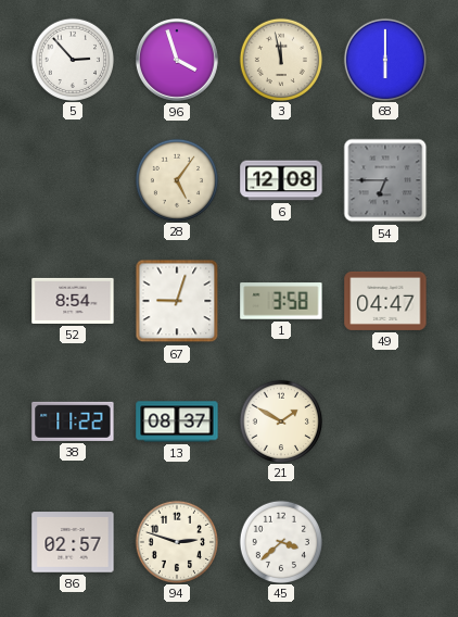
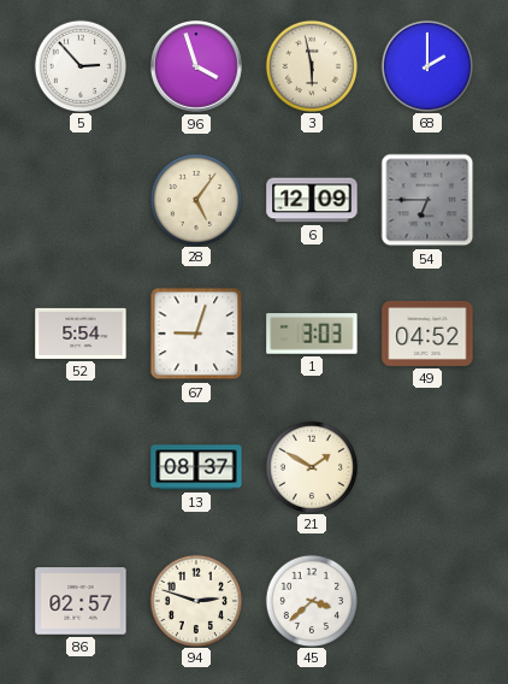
3: 11:58 -> 5:58
68: 6:00 -> 2:00
6: 12:08 -> 12:09
52: 8:54 -> 5:54
1: 3:58 -> 3:03
49: 04:47 -> 04:52
38: 11:22 -> none
